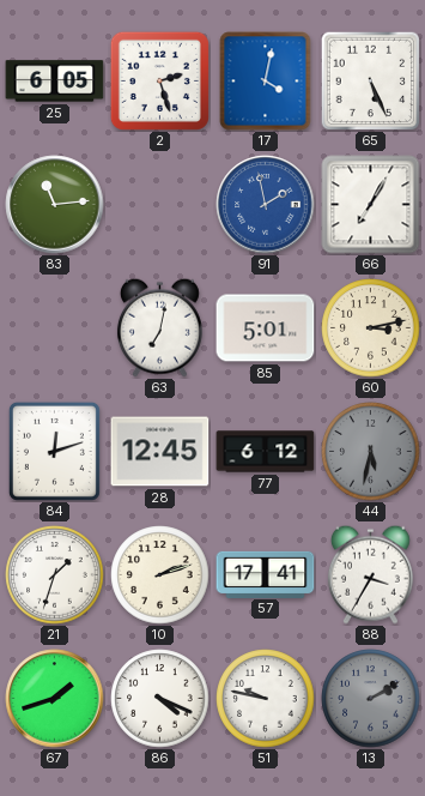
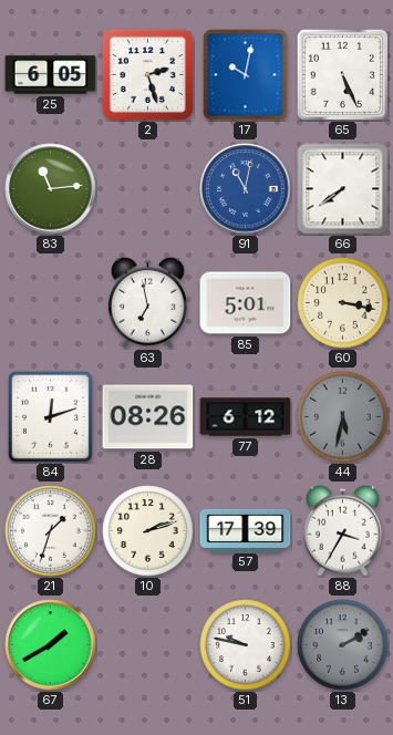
17: 4:02 -> 10:02
91: 1:58 -> 11:02
66: 7:05 -> 7:39
63: 7:02 -> 6:58
60: 3:13 -> 3:17
28: 12:45 -> 08:26
57: 17:41 -> 17:39
67: 1:42 -> 1:40
86: 4:19 -> none
